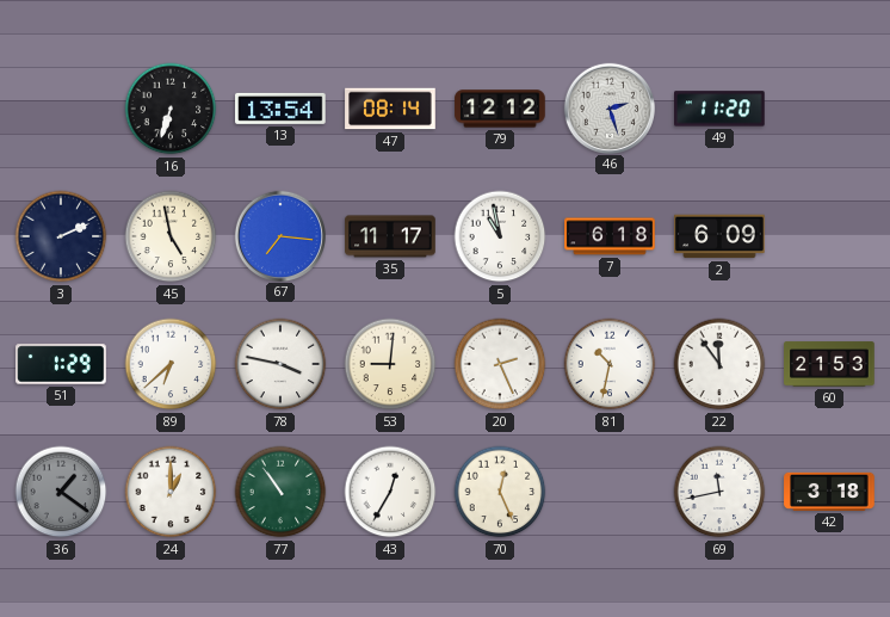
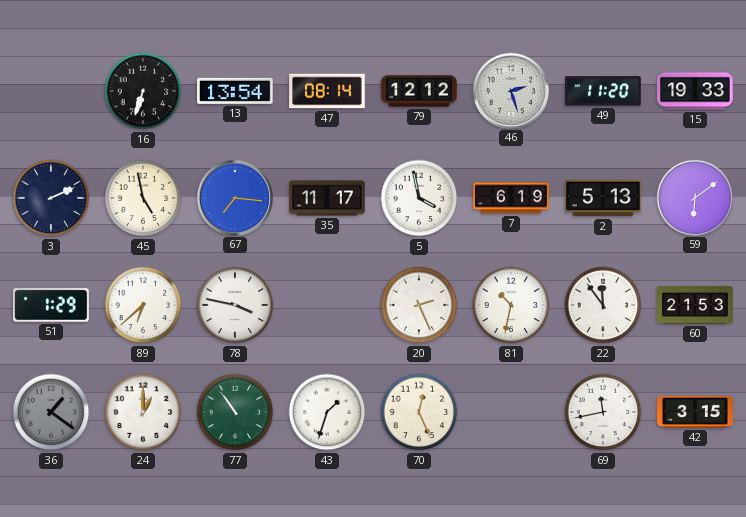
15: none -> 19:33
5: 10:58 -> 3:58
7: 6:18 -> 6:19
2: 6:09 -> 5:13
59: none -> 6:09
53: 9:01 -> none
43: 12:35 -> 1:33
42: 3:18 -> 3:15
